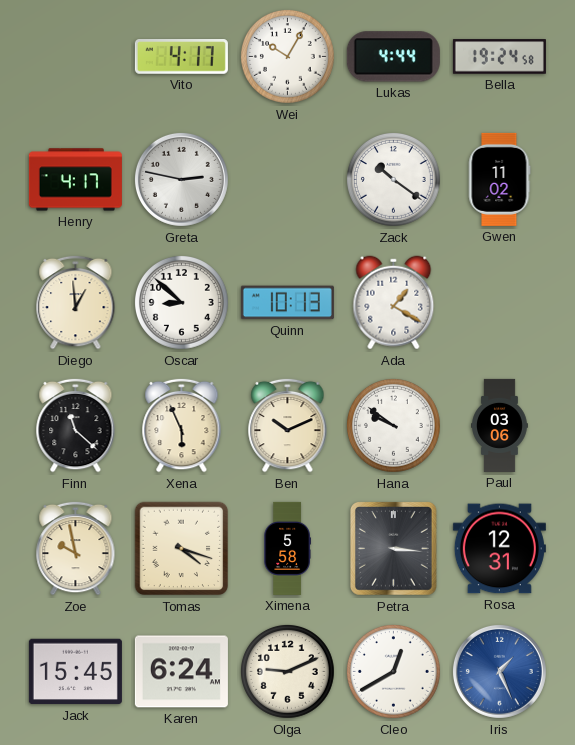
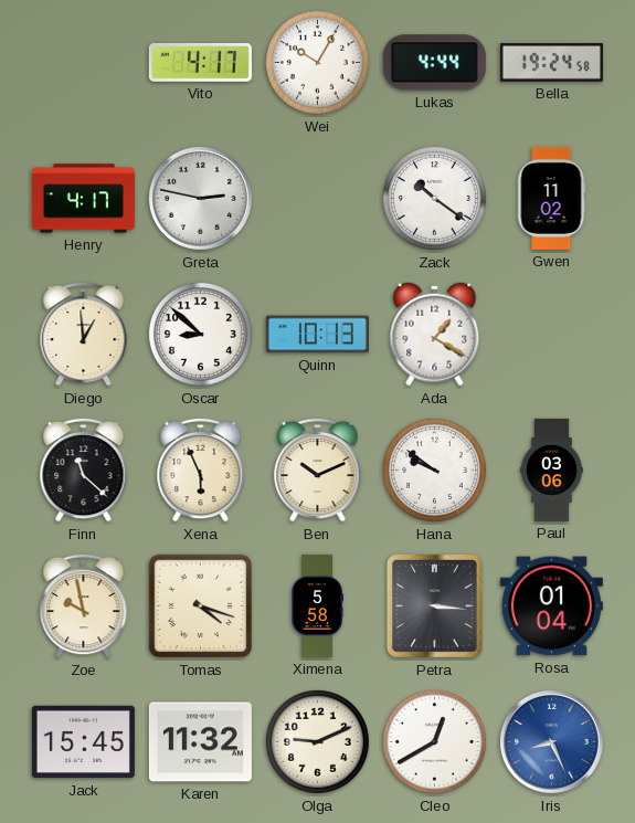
Rosa: 12:31 -> 01:04
Karen: 6:24 -> 11:32
Iris: 1:26 -> 8:26
